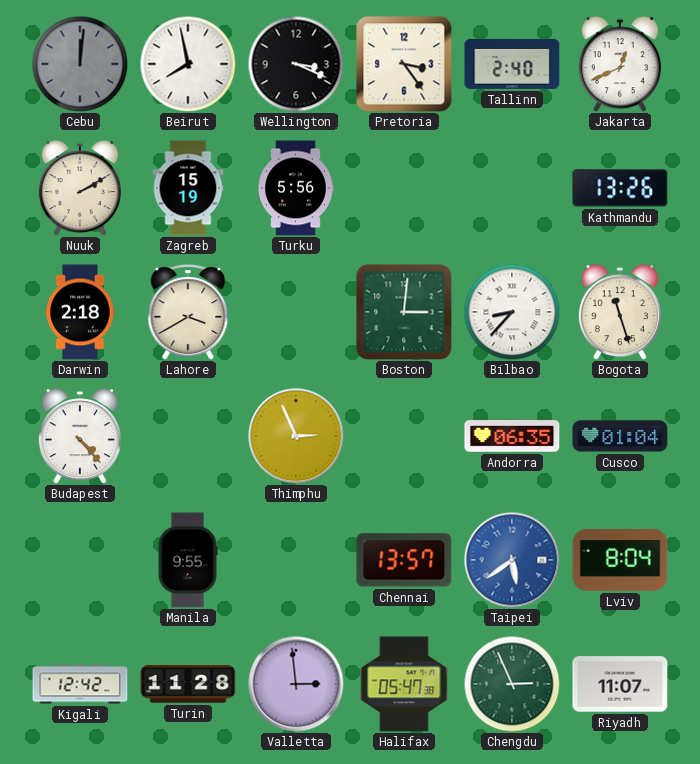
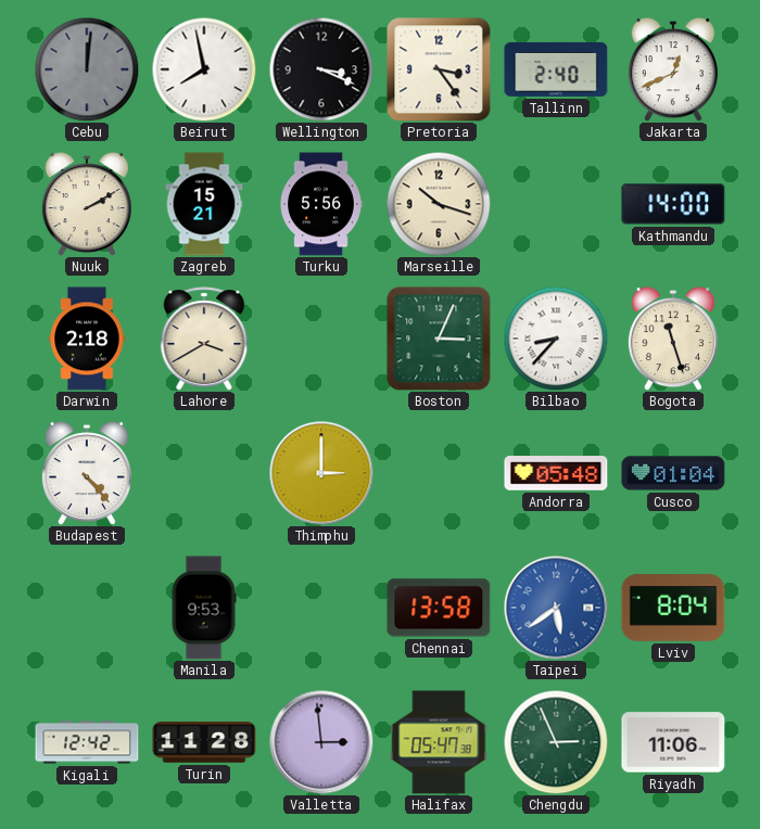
Zagreb: 15:19 -> 15:21
Marseille: none -> 10:18
Kathmandu: 13:26 -> 14:00
Boston: 3:01 -> 3:04
Thimphu: 2:56 -> 3:00
Andorra: 06:35 -> 05:48
Manila: 9:55 -> 9:53
Chennai: 13:57 -> 13:58
Riyadh: 11:07 -> 11:06
